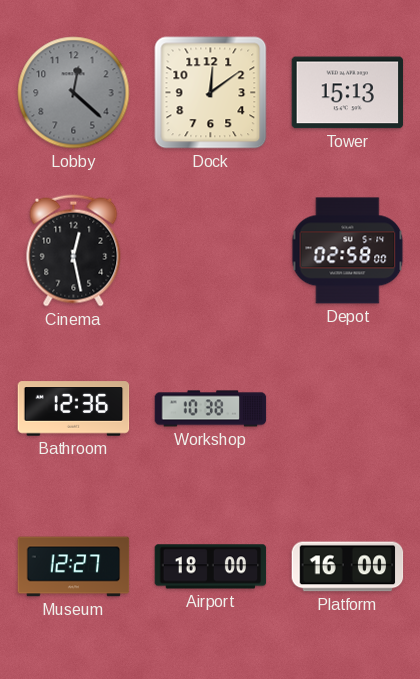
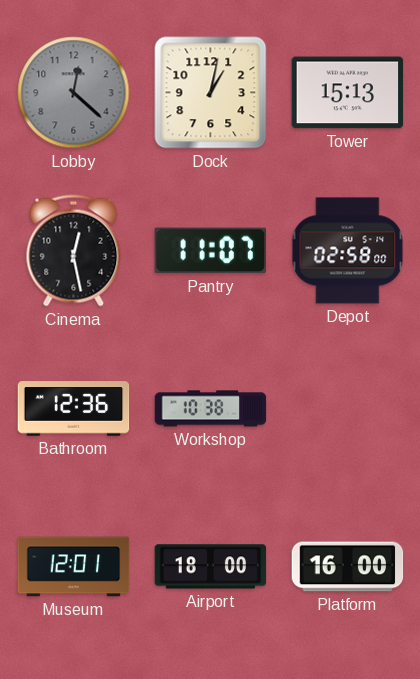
Dock: 12:09 -> 1:02
Pantry: none -> 11:07
Museum: 12:27 -> 12:01
